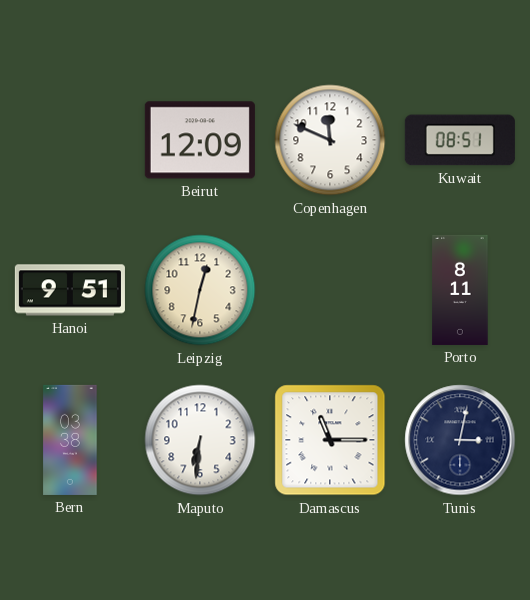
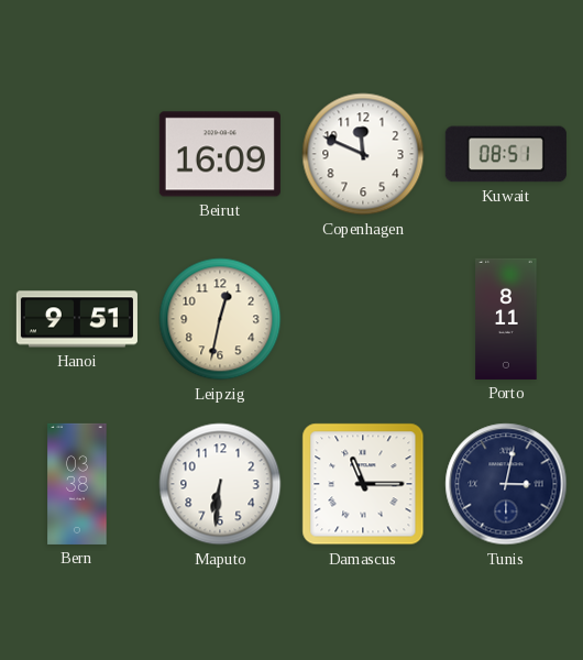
Beirut: 12:09 -> 16:09
